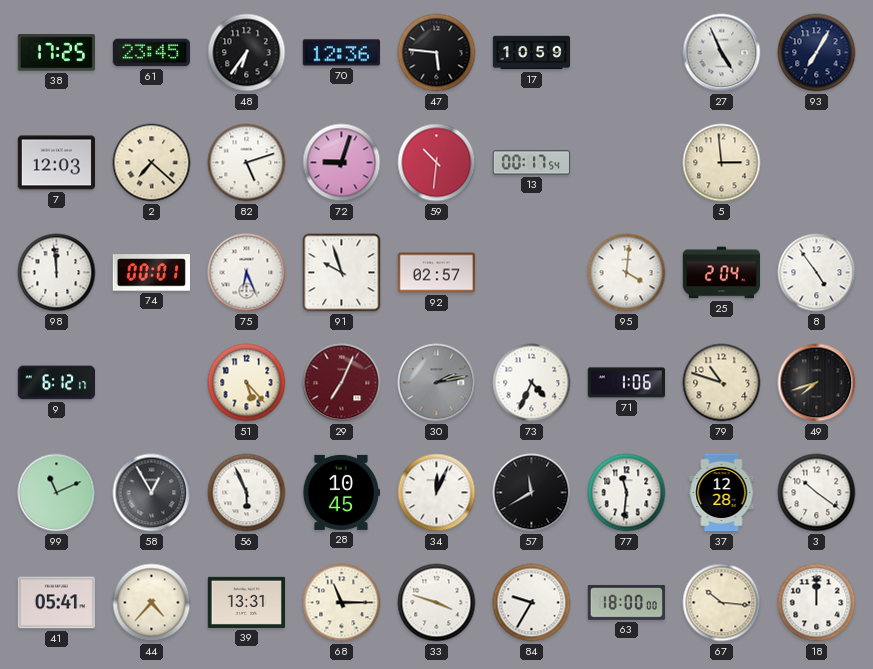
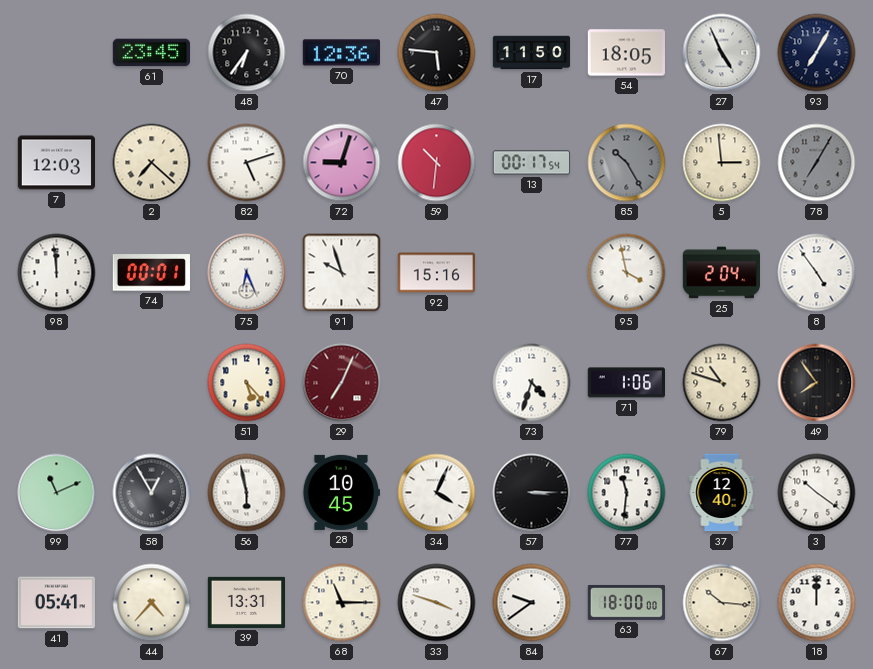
38: 17:25 -> none
17: 10:59 -> 11:50
54: none -> 18:05
85: none -> 10:25
78: none -> 7:05
92: 02:57 -> 15:16
95: 4:01 -> 3:58
9: 6:12 -> none
30: 2:13 -> none
73: 4:34 -> 4:33
49: 7:42 -> 7:54
56: 5:56 -> 5:58
34: 12:04 -> 4:04
57: 11:40 -> 3:15
37: 12:28 -> 12:40
84: 9:35 -> 9:39
